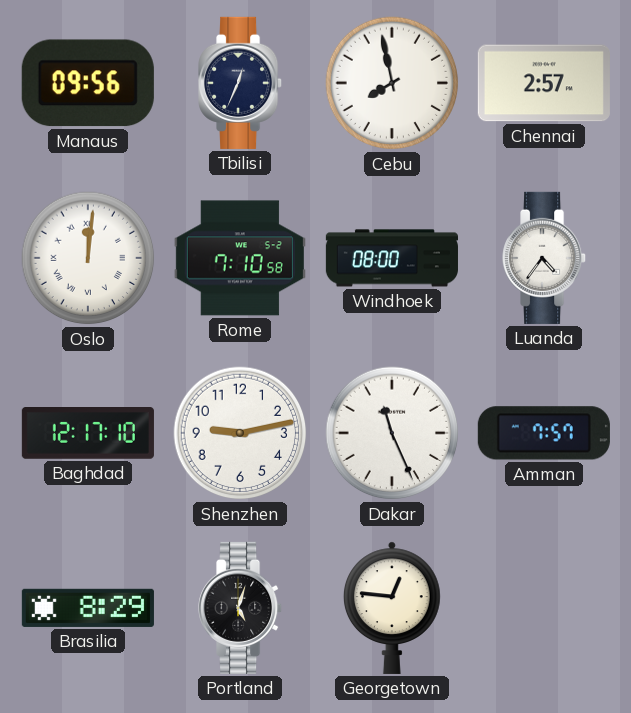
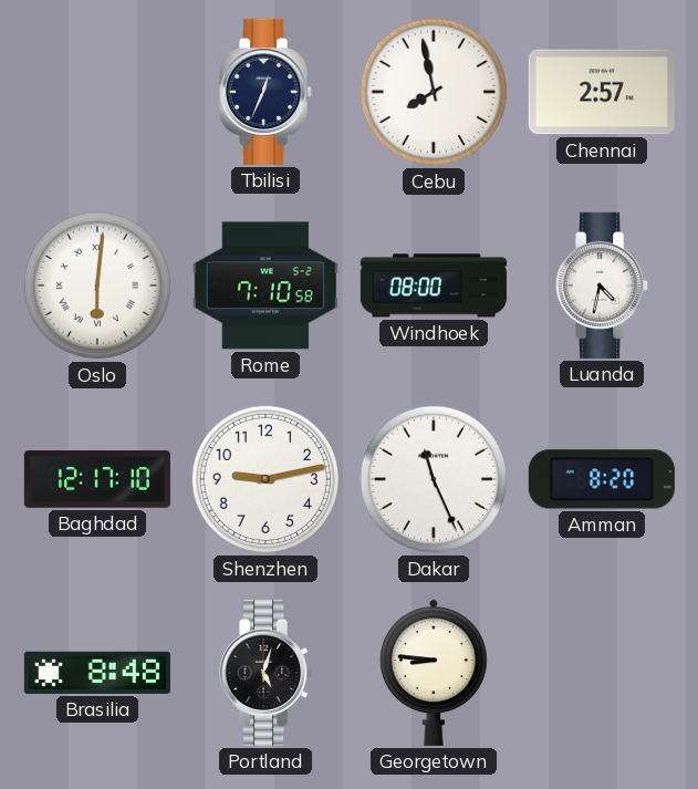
Manaus: 09:56 -> none
Oslo: 12:01 -> 6:01
Luanda: 4:36 -> 4:32
Amman: 7:57 -> 8:20
Brasilia: 8:29 -> 8:48
Georgetown: 12:46 -> 8:46
